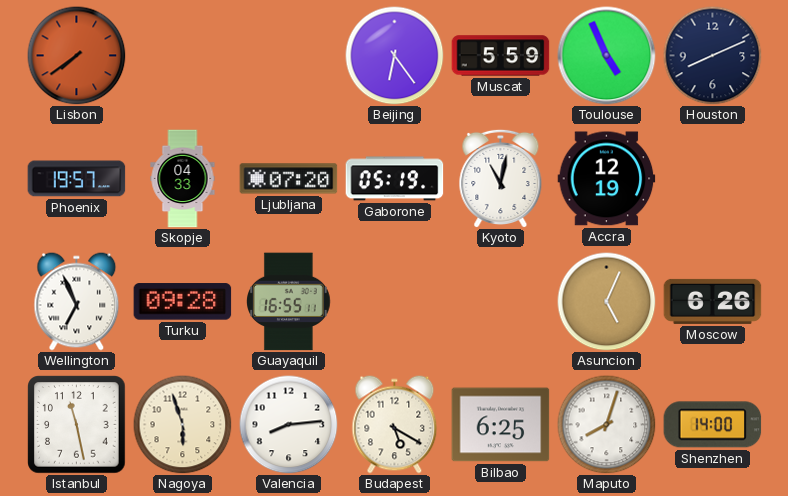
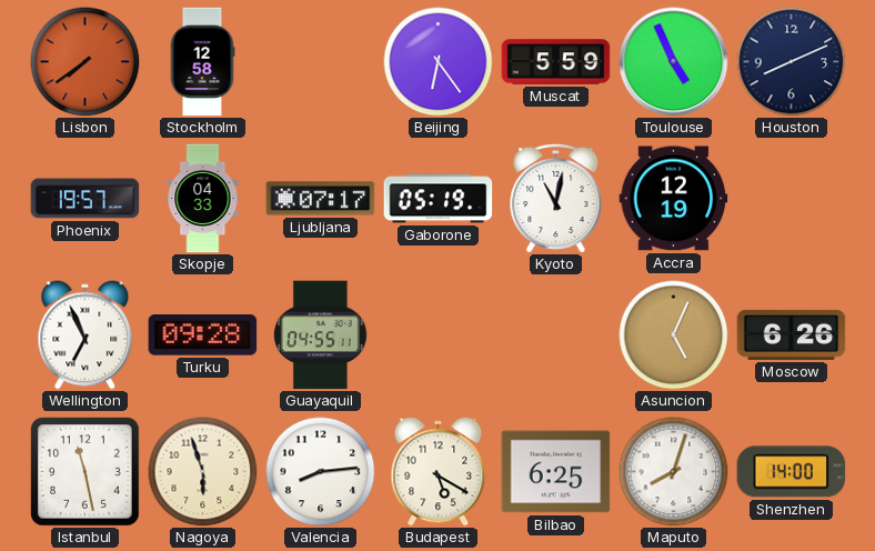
Stockholm: none -> 12:58
Ljubljana: 07:20 -> 07:17
Guayaquil: 16:55 -> 04:55
